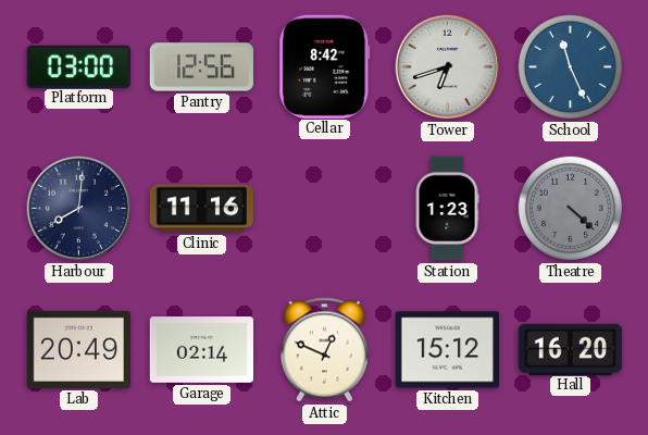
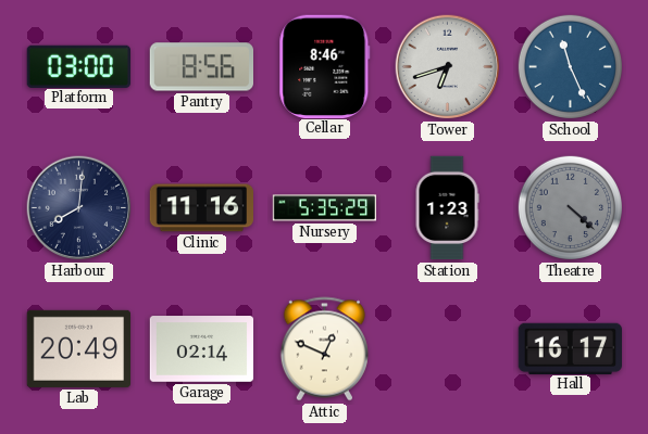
Pantry: 12:56 -> 8:56
Cellar: 8:42 -> 8:46
Nursery: none -> 5:35
Kitchen: 15:12 -> none
Hall: 16:20 -> 16:17
